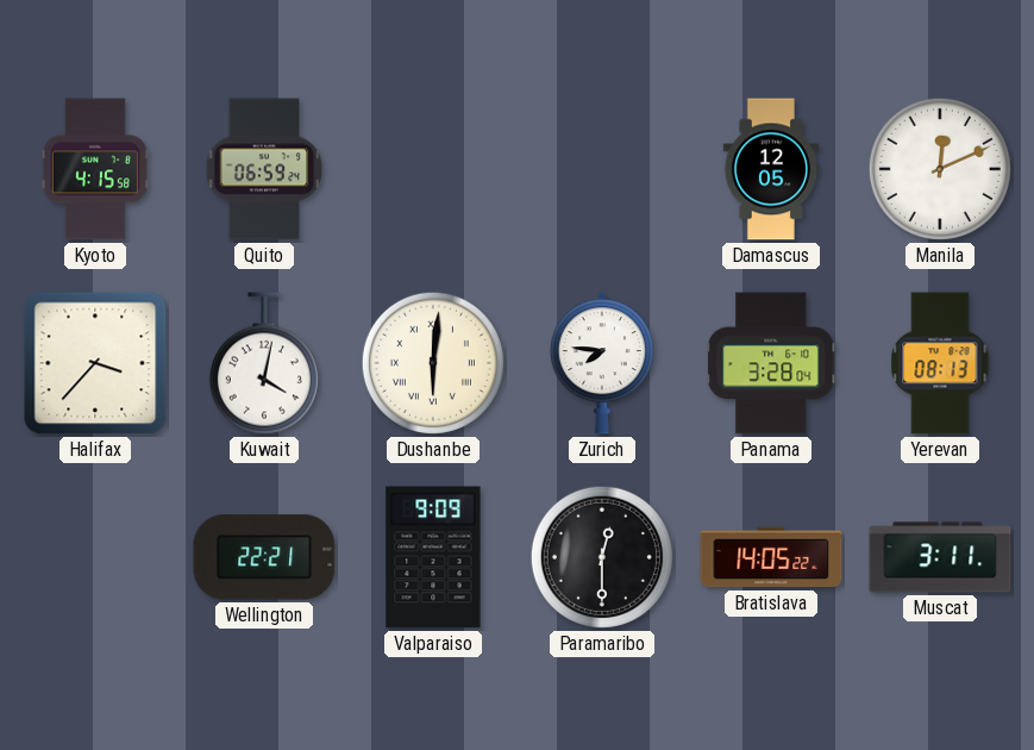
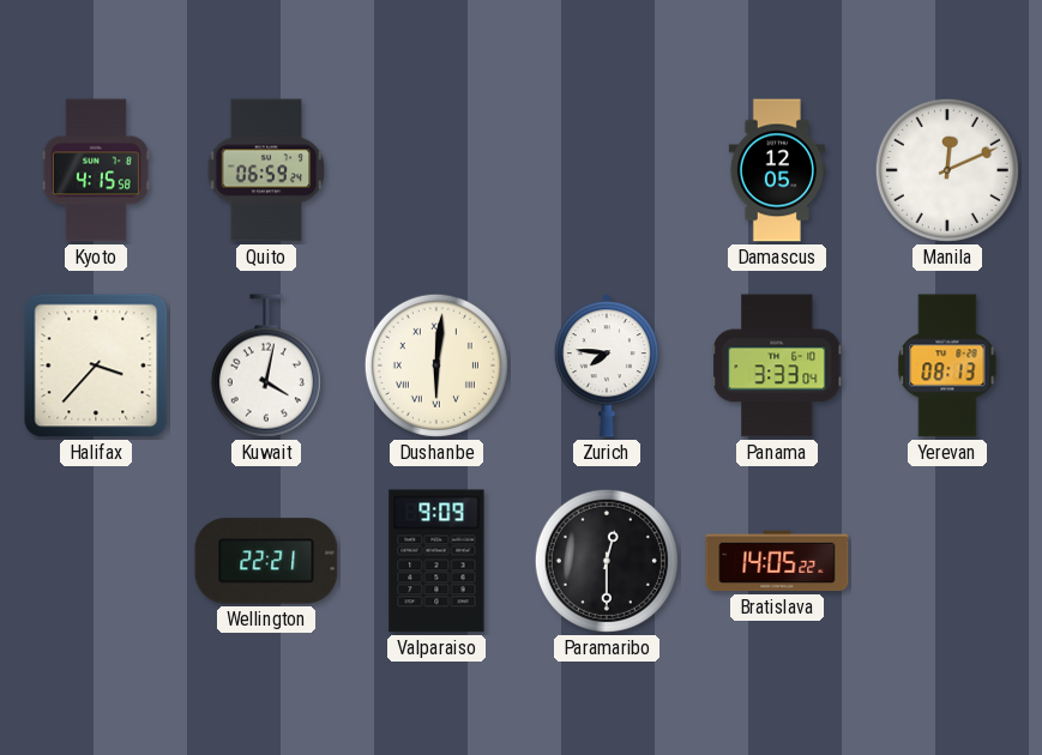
Panama: 3:28 -> 3:33
Muscat: 3:11 -> none
